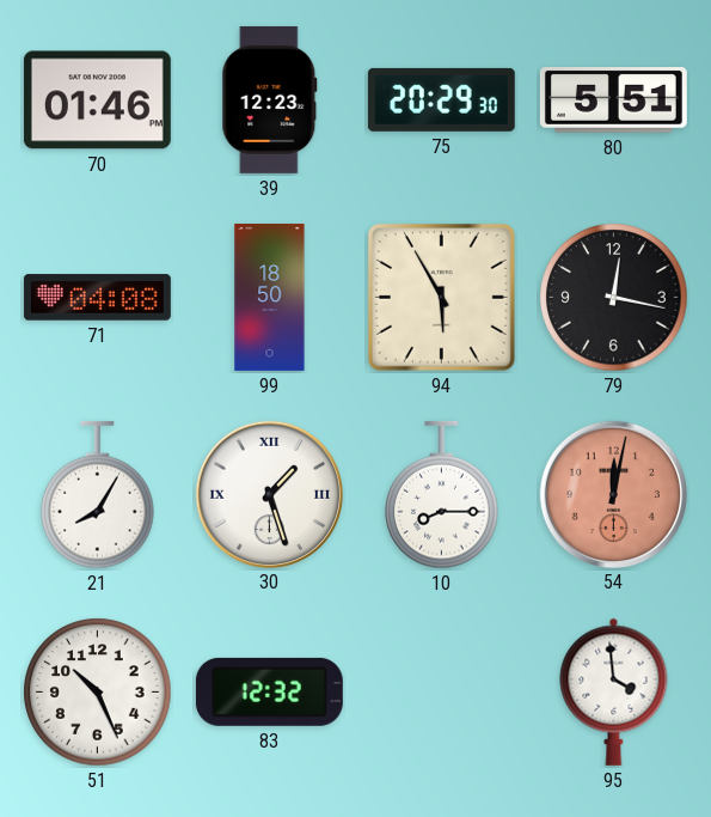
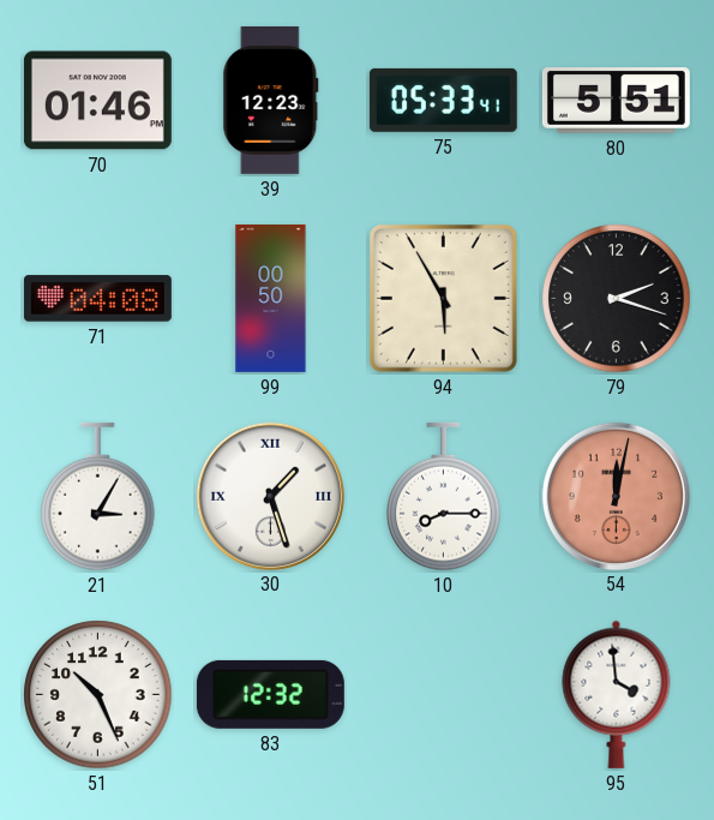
75: 20:29 -> 05:33
99: 18:50 -> 00:50
79: 12:17 -> 2:18
21: 8:05 -> 3:05
